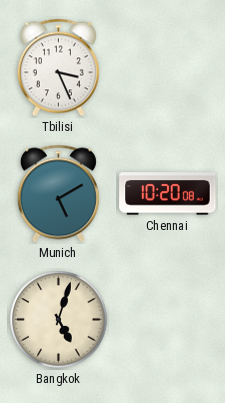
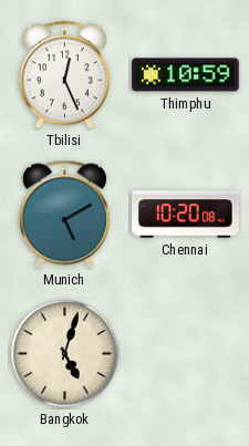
Tbilisi: 3:26 -> 12:26
Thimphu: none -> 10:59
